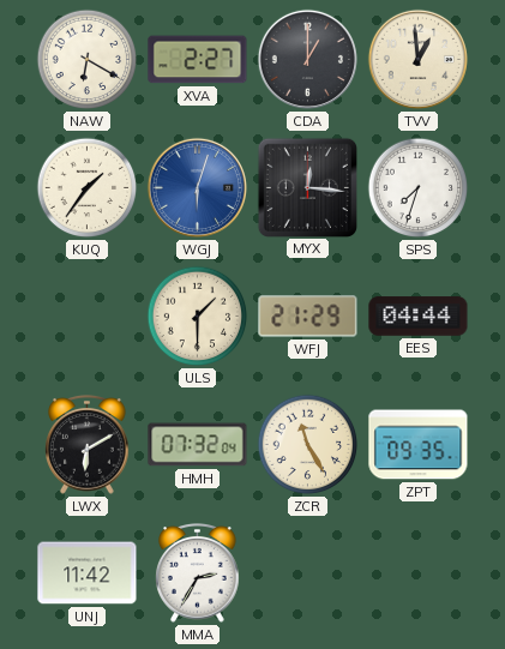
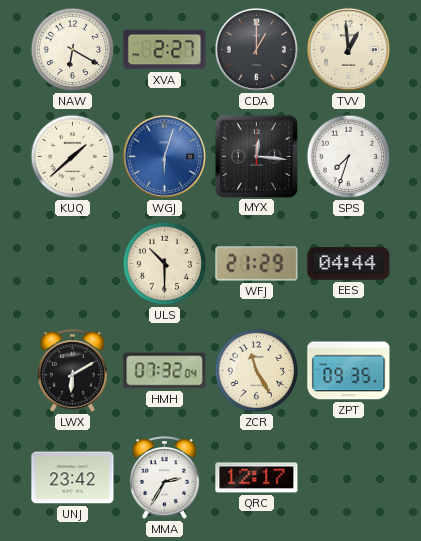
KUQ: 1:36 -> 1:38
ULS: 1:30 -> 10:30
UNJ: 11:42 -> 23:42
QRC: none -> 12:17
